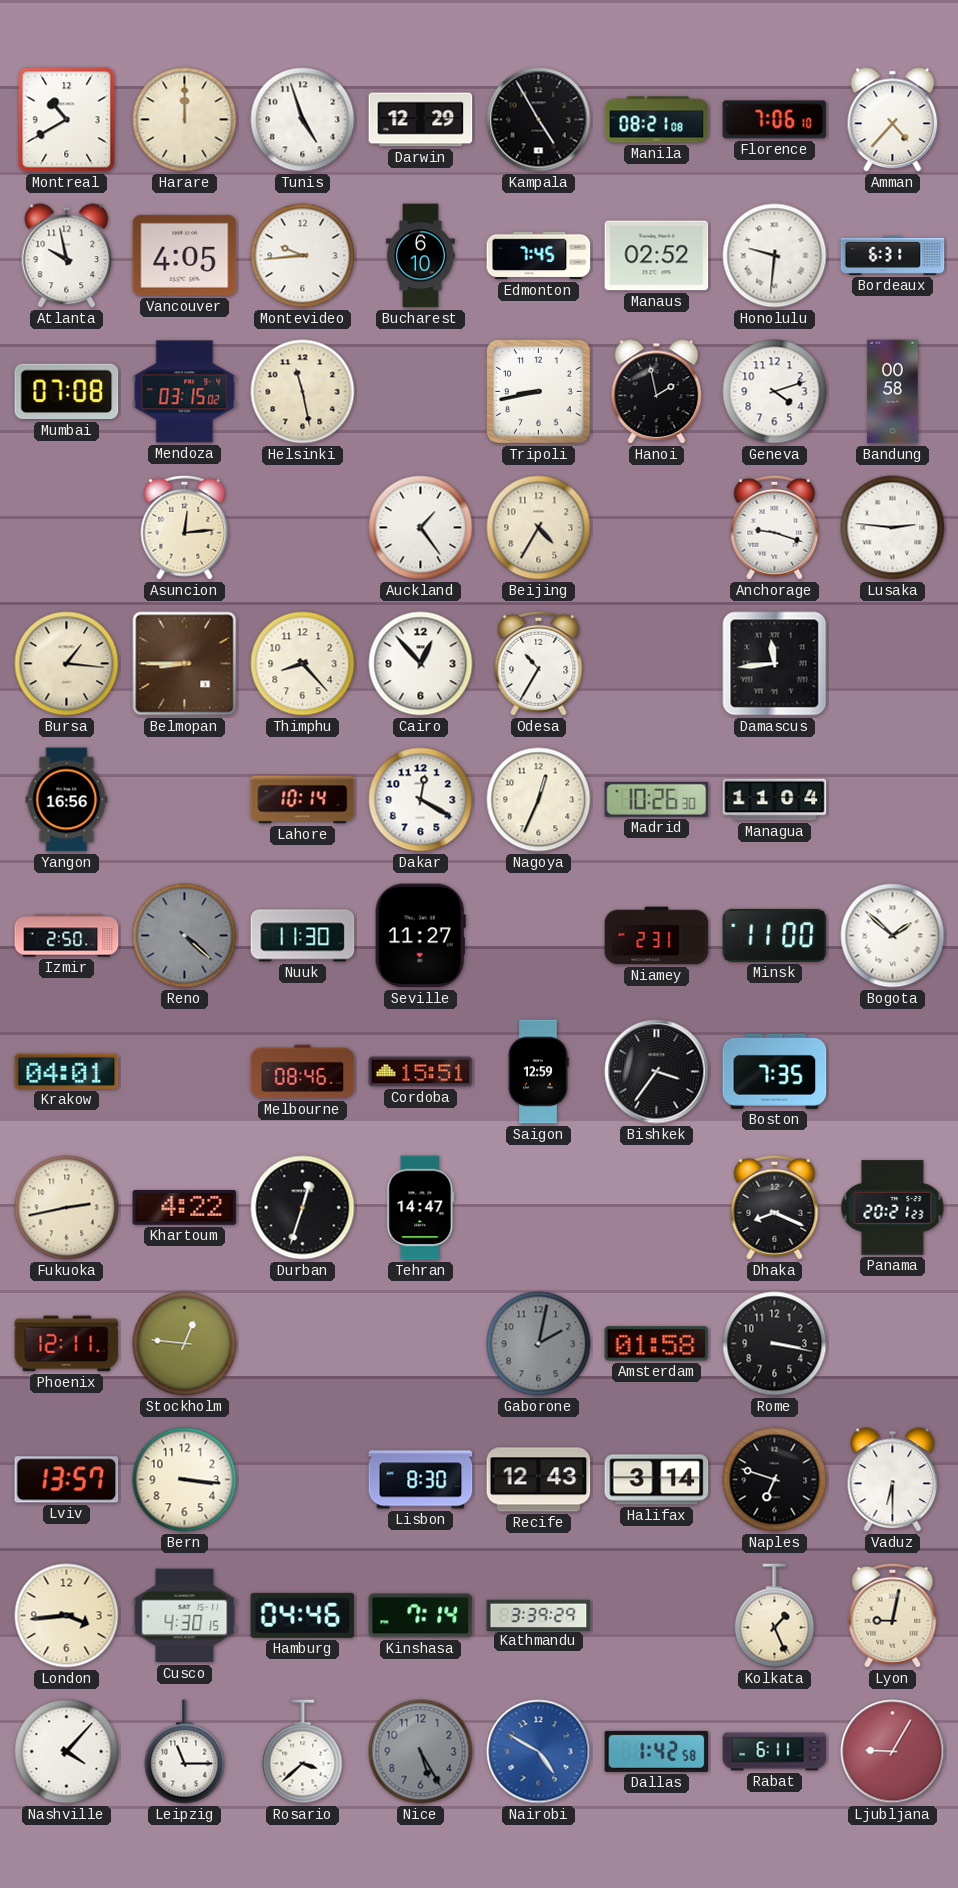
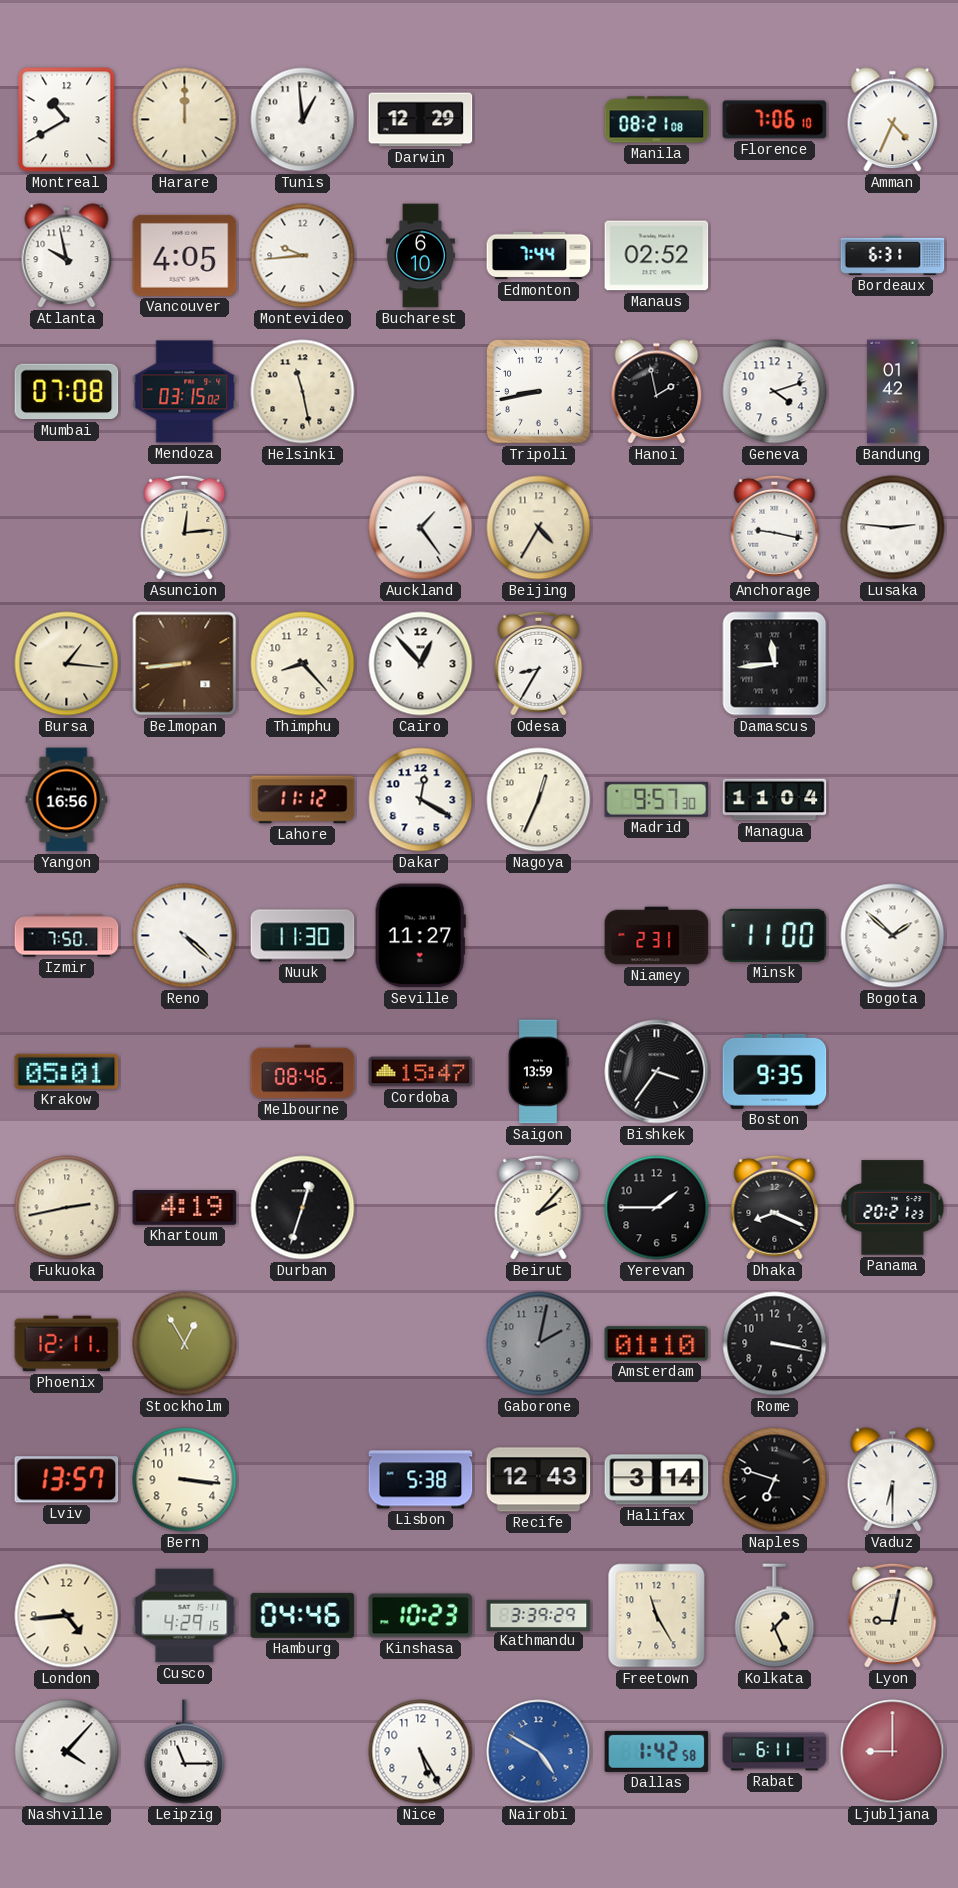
Tunis: 4:57 -> 12:59
Kampala: 4:55 -> none
Amman: 4:37 -> 4:34
Edmonton: 7:45 -> 7:44
Honolulu: 9:31 -> none
Bandung: 00:58 -> 01:42
Anchorage: 9:18 -> 9:17
Belmopan: 8:45 -> 8:44
Odesa: 10:35 -> 8:35
Lahore: 10:14 -> 11:12
Madrid: 10:26 -> 9:57
Izmir: 2:50 -> 7:50
Reno dial: grey -> white
Krakow: 04:01 -> 05:01
Cordoba: 15:51 -> 15:47
Saigon: 12:59 -> 13:59
Boston: 7:35 -> 9:35
Khartoum: 4:22 -> 4:19
Tehran: 14:47 -> none
Beirut: none -> 2:07
Yerevan: none -> 1:45
Stockholm: 12:46 -> 12:55
Amsterdam: 01:58 -> 01:10
Lisbon: 8:30 -> 5:38
London: 3:44 -> 4:44
Cusco: 4:30 -> 4:29
Kinshasa: 7:14 -> 10:23
Freetown: none -> 11:25
Rosario: 3:38 -> none
Nice dial: grey -> white
Ljubljana: 9:05 -> 9:00
